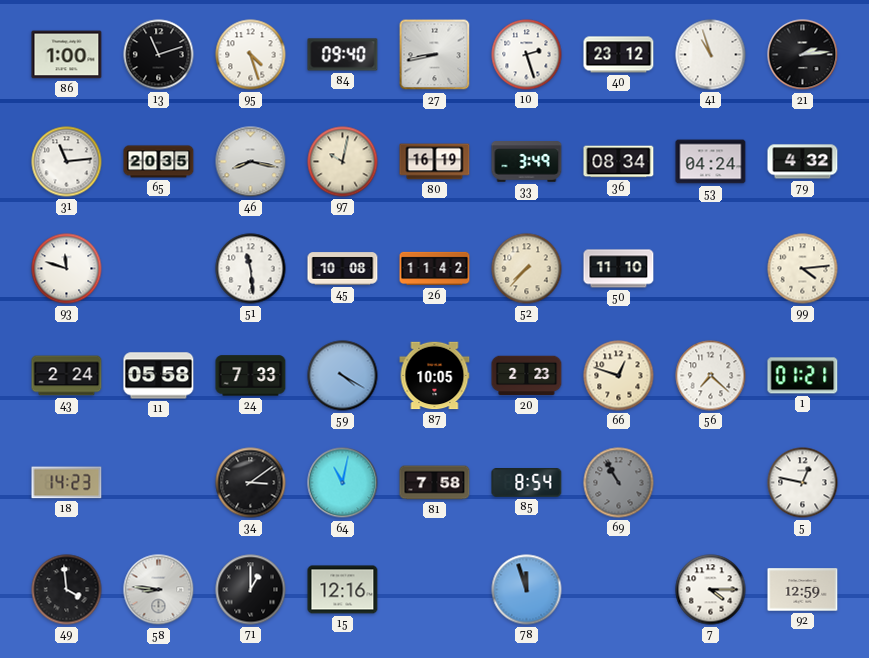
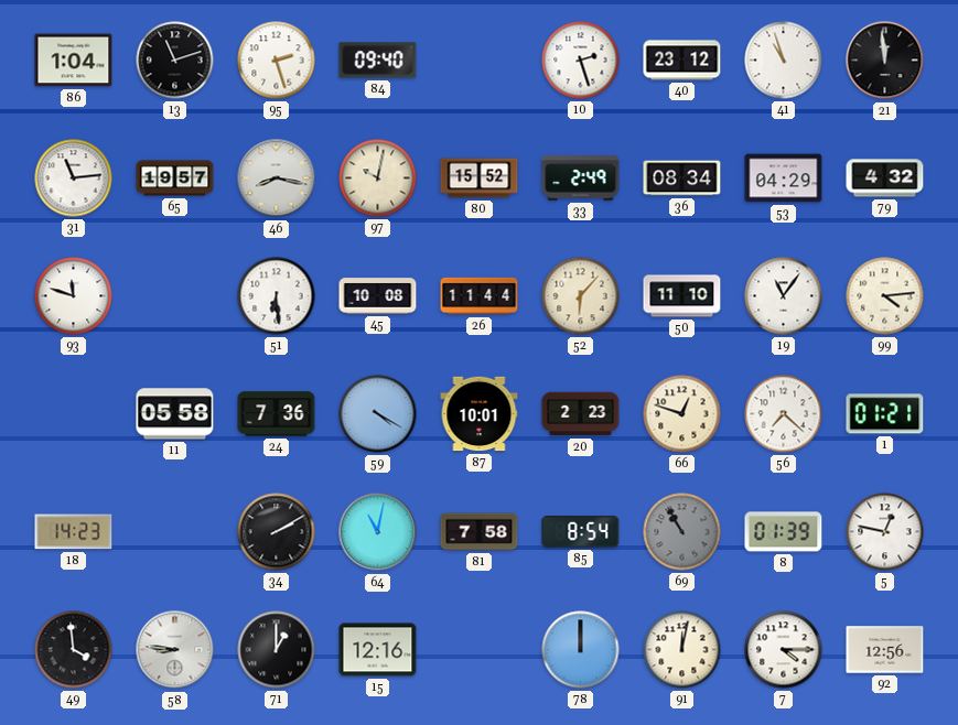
86: 1:00 -> 1:04
95: 4:27 -> 2:27
27: 8:43 -> none
21: 2:14 -> 11:59
65: 20:35 -> 19:57
80: 16:19 -> 15:52
33: 3:49 -> 2:49
53: 04:24 -> 04:29
51: 11:29 -> 6:29
26: 11:42 -> 11:44
52: 7:37 -> 6:07
19: none -> 11:06
43: 2:24 -> none
24: 7:33 -> 7:36
87: 10:05 -> 10:01
34: 3:09 -> 2:10
8: none -> 01:39
78: 11:57 -> 12:00
91: none -> 12:02
92: 12:59 -> 12:56
